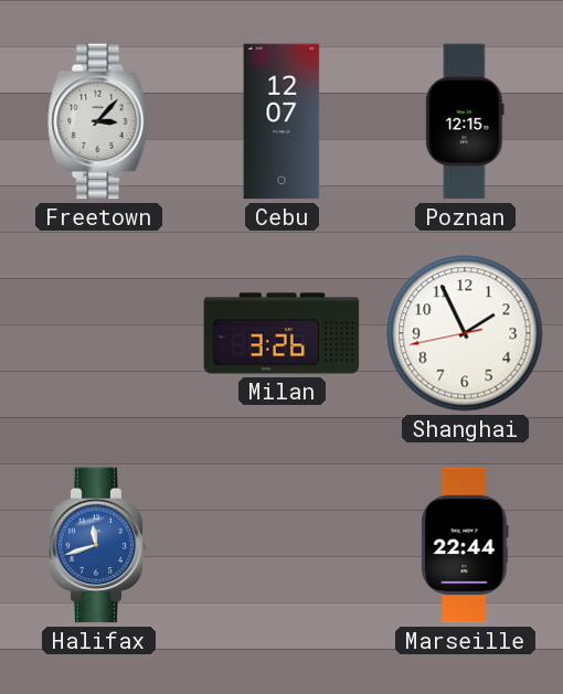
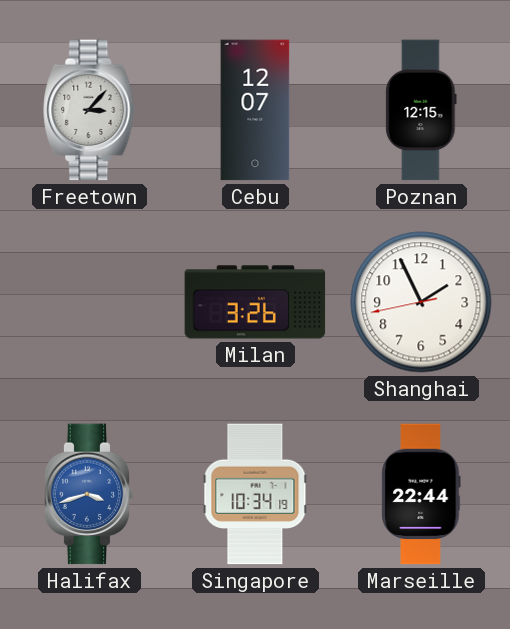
Halifax: 11:42 -> 3:42
Singapore: none -> 10:34
